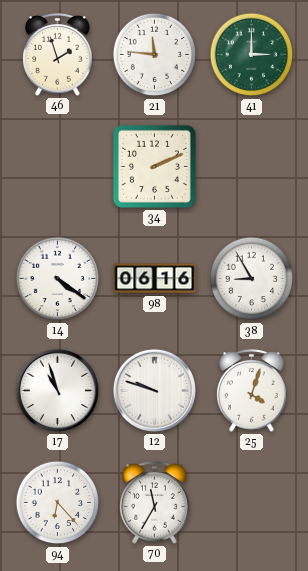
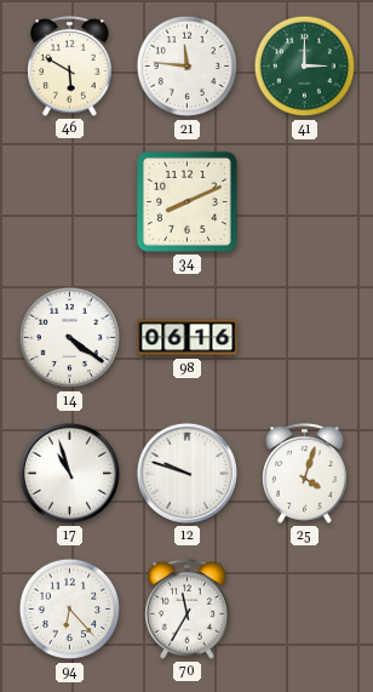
46: 1:57 -> 5:50
34: 2:11 -> 8:11
38: 8:55 -> none
